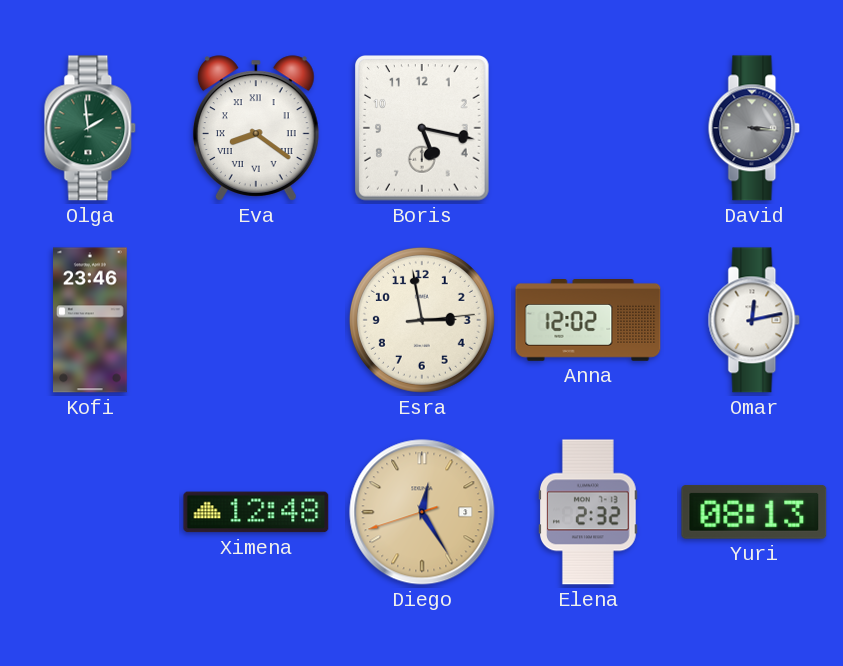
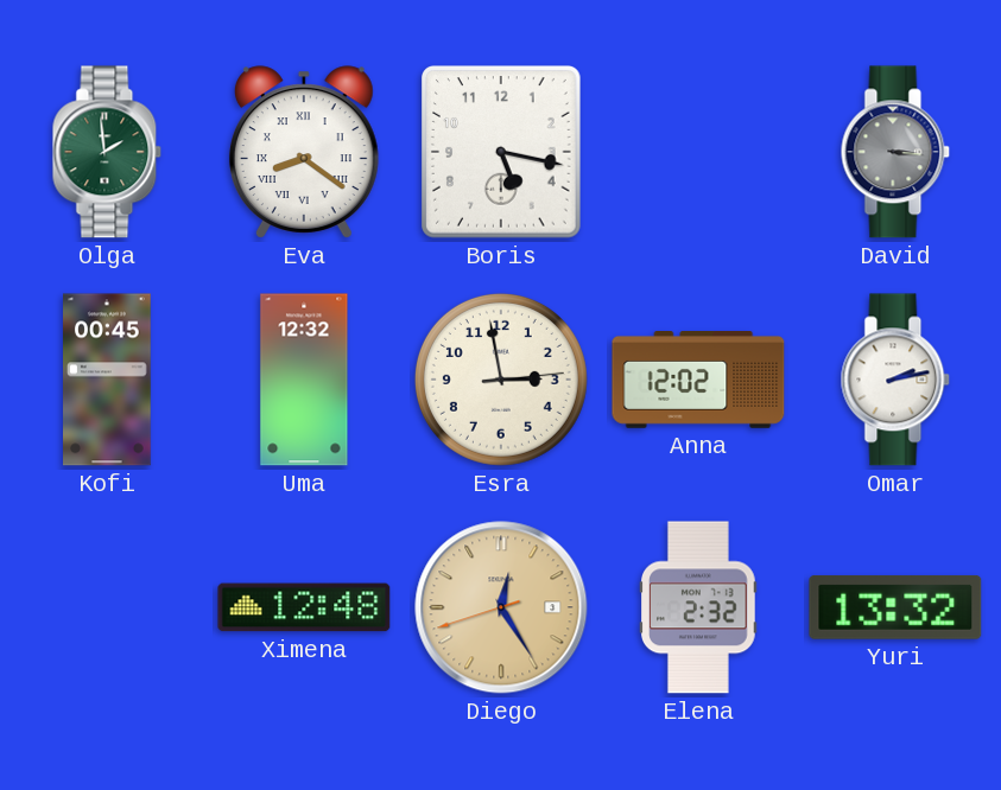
Kofi: 23:46 -> 00:45
Uma: none -> 12:32
Omar: 12:13 -> 2:13
Yuri: 08:13 -> 13:32
